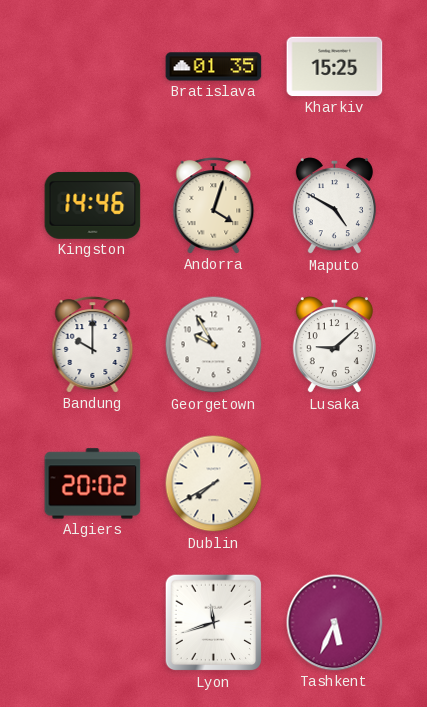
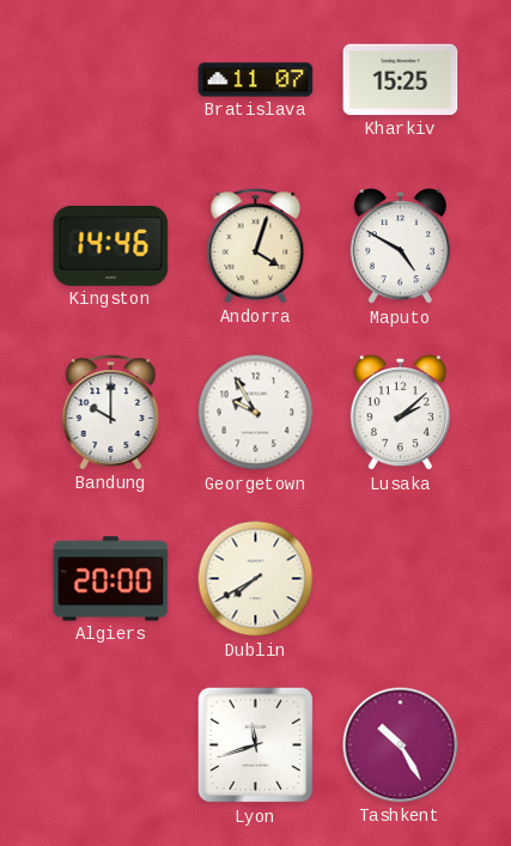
Bratislava: 01:35 -> 11:07
Lusaka: 9:08 -> 2:08
Algiers: 20:02 -> 20:00
Tashkent: 5:34 -> 10:25
